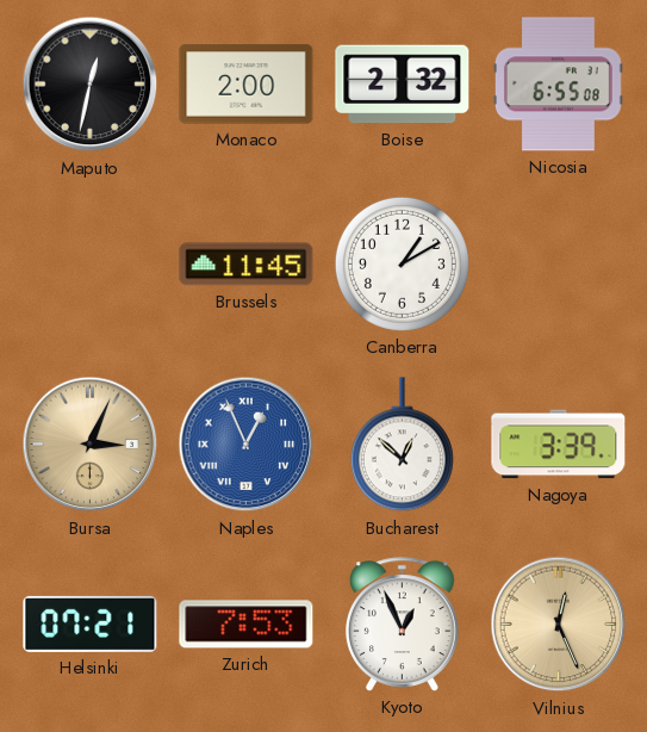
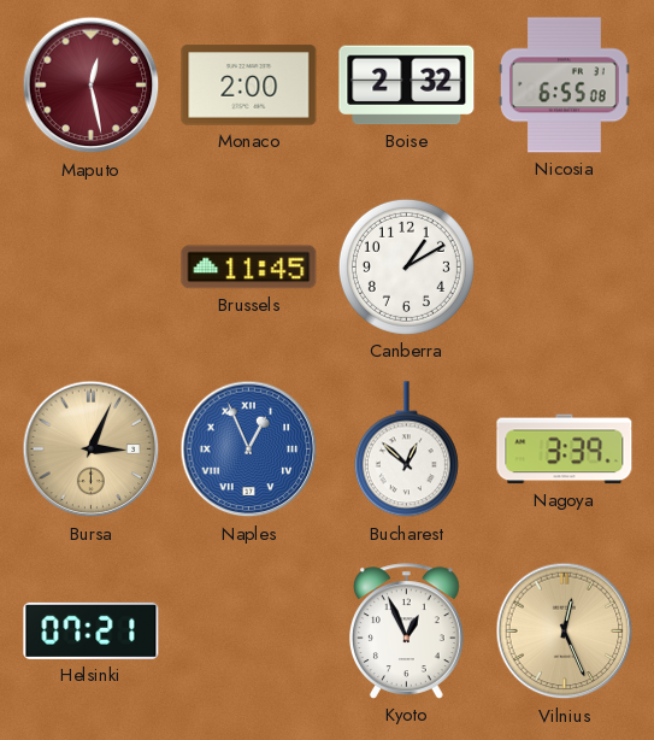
Maputo: 12:32 -> 12:28
Maputo dial: black -> burgundy
Zurich: 7:53 -> none
